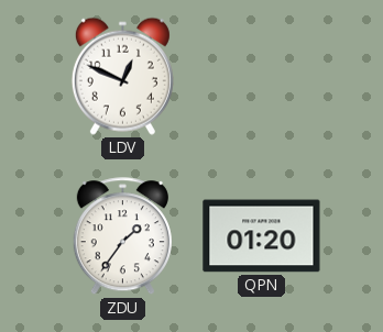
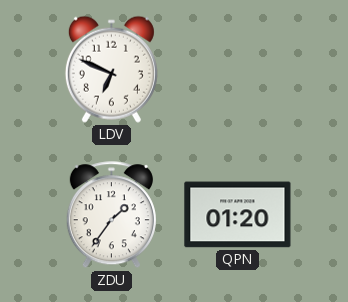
LDV: 12:49 -> 6:49
